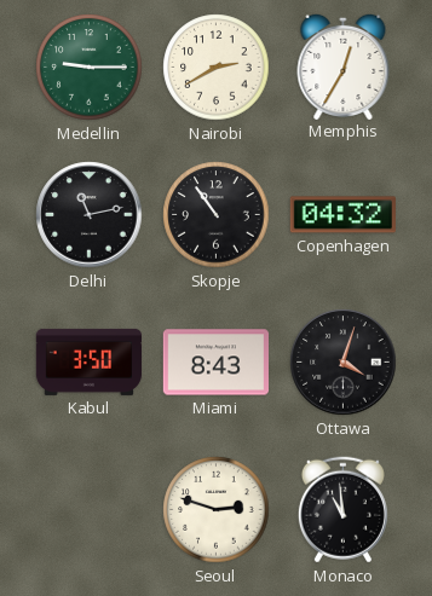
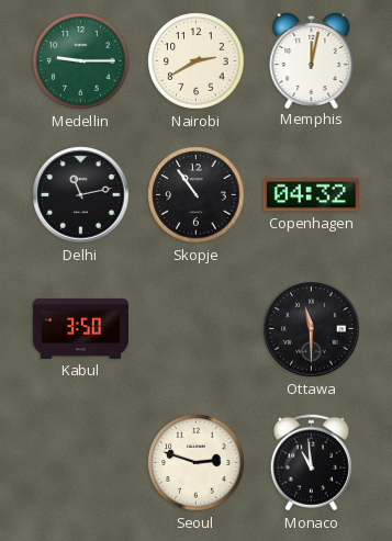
Memphis: 12:35 -> 12:02
Miami: 8:43 -> none
Ottawa: 4:03 -> 11:30
